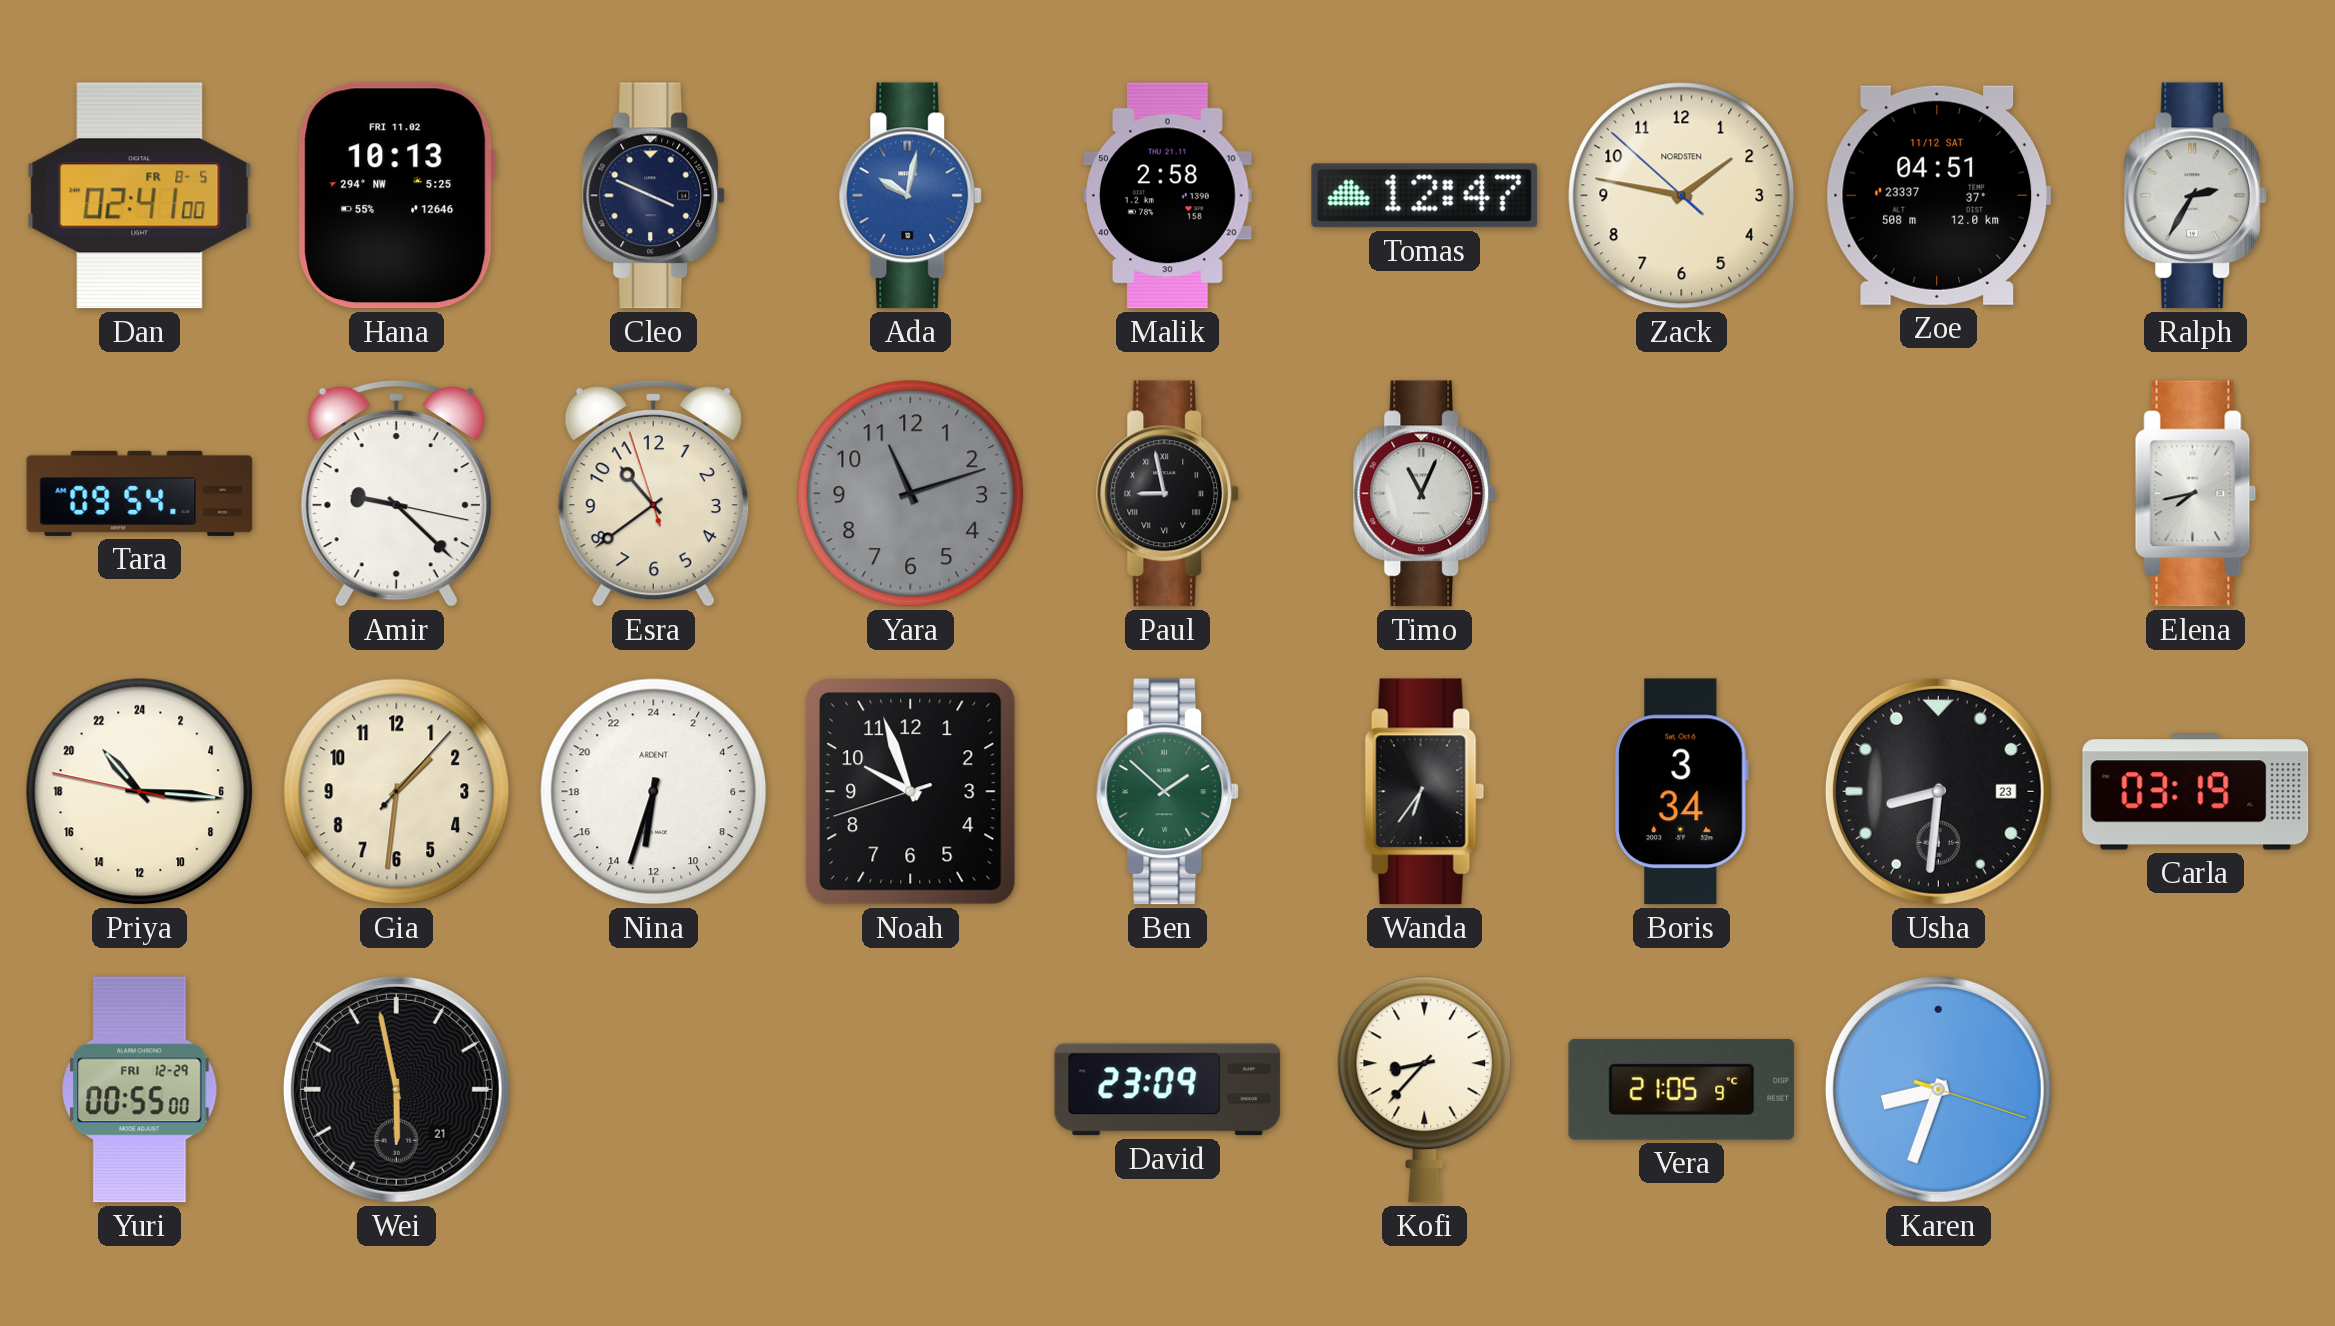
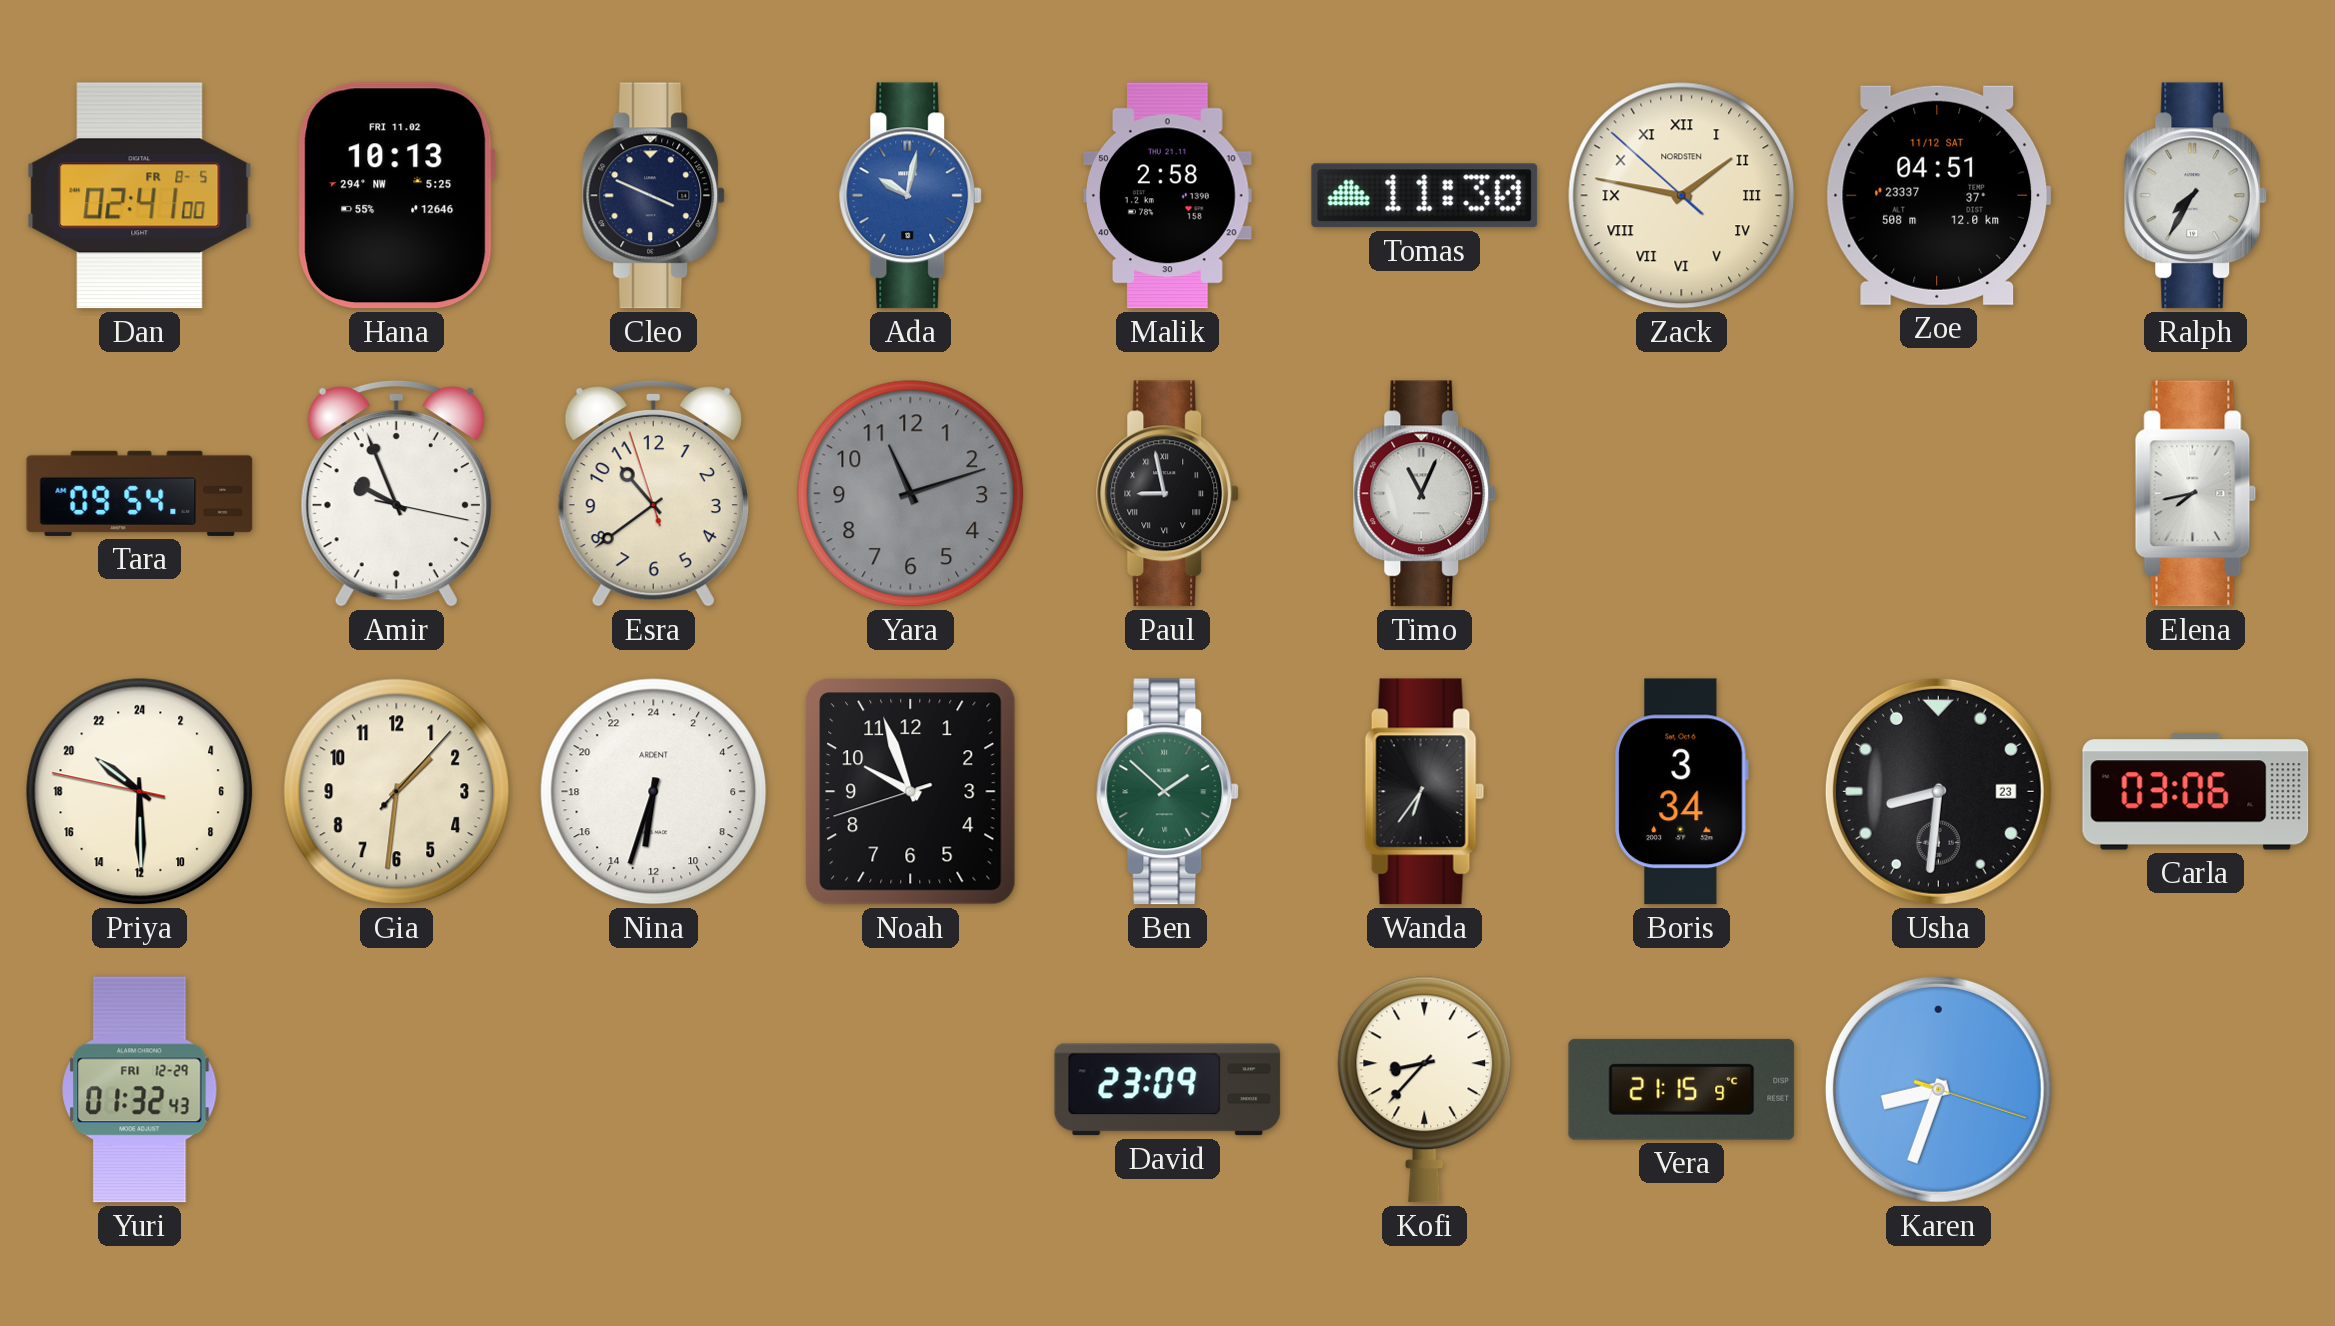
Tomas: 12:47 -> 11:30
Zack numerals: Arabic -> Roman
Ralph: 2:35 -> 7:35
Amir: 9:22 -> 9:56
Priya: 21:15 -> 20:29
Carla: 03:19 -> 03:06
Yuri: 00:55 -> 01:32
Wei: 5:58 -> none
Vera: 21:05 -> 21:15
